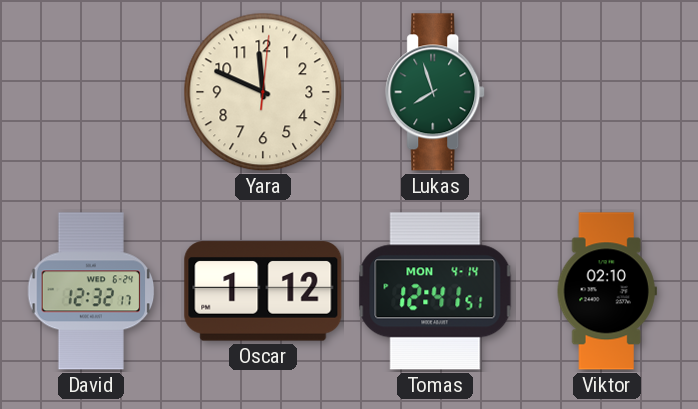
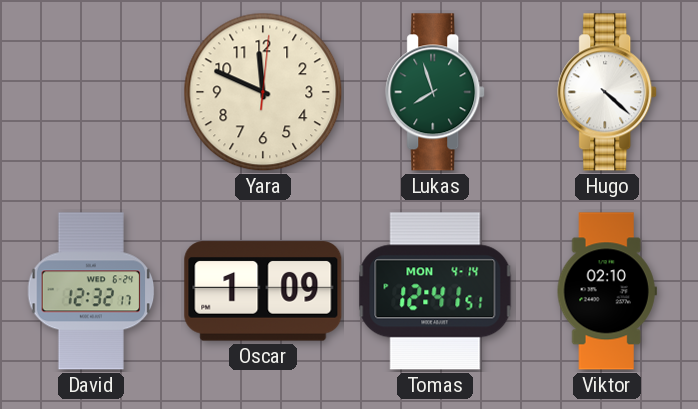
Hugo: none -> 4:22
Oscar: 1:12 -> 1:09
